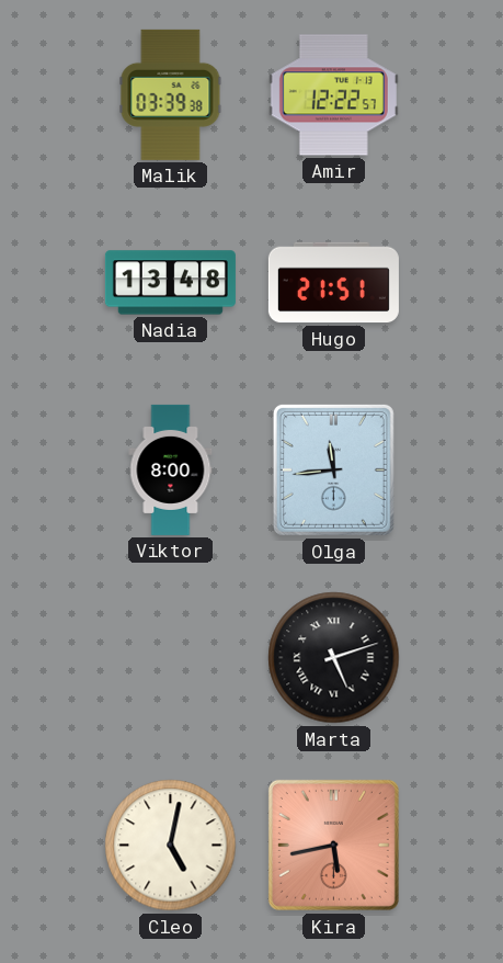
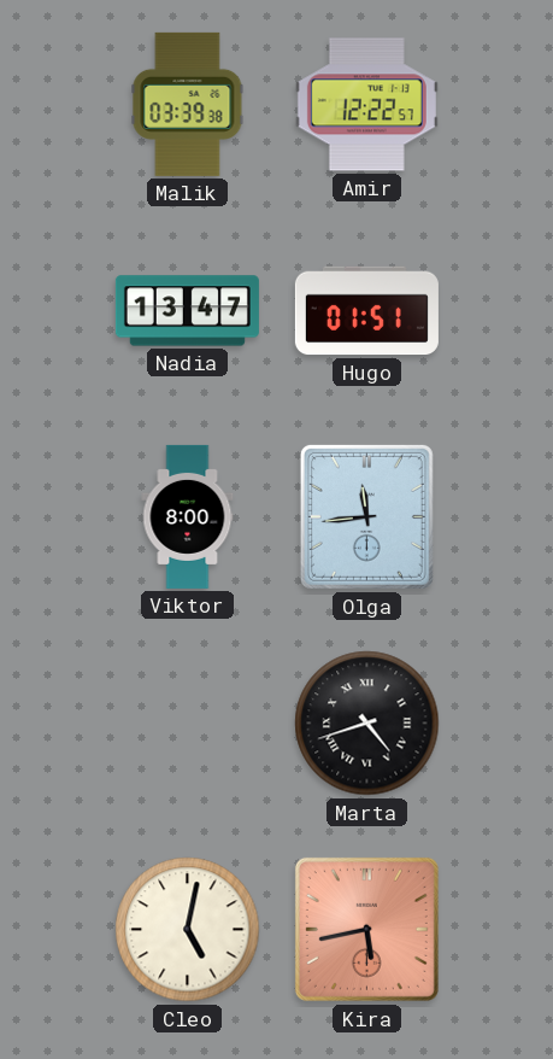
Nadia: 13:48 -> 13:47
Hugo: 21:51 -> 01:51
Marta: 5:12 -> 4:42
